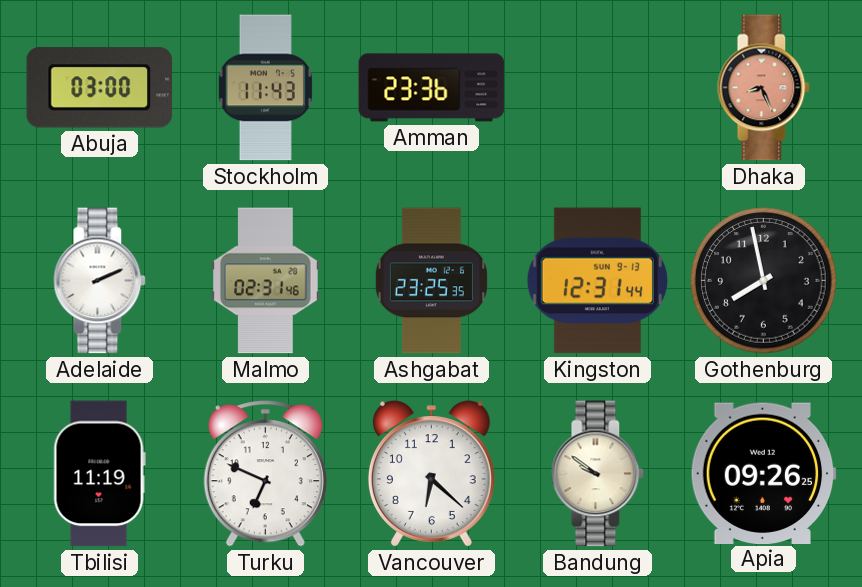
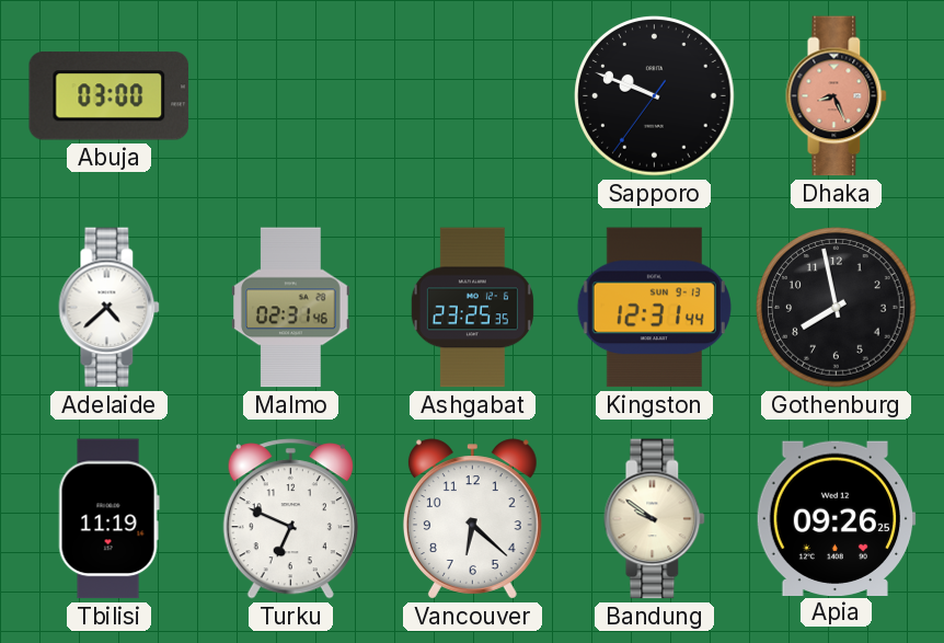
Stockholm: 11:43 -> none
Amman: 23:36 -> none
Sapporo: none -> 9:48
Adelaide: 2:11 -> 4:38
